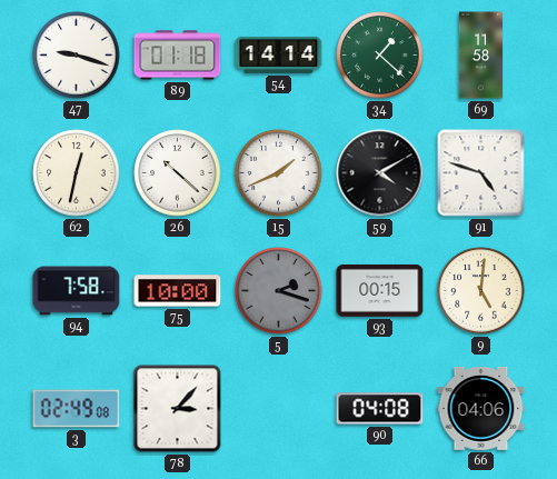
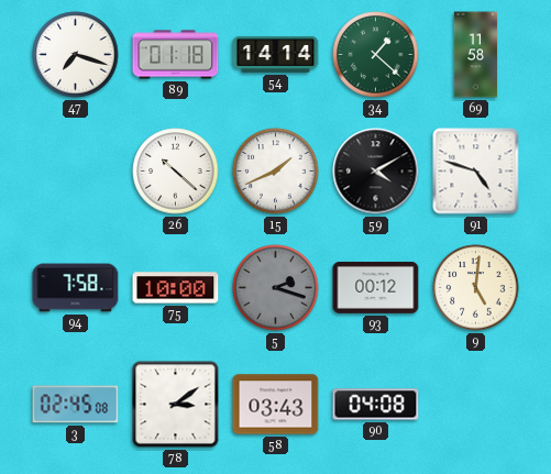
47: 9:18 -> 7:18
62: 12:32 -> none
93: 00:15 -> 00:12
3: 02:49 -> 02:45
78: 3:07 -> 3:09
58: none -> 03:43
66: 04:06 -> none
